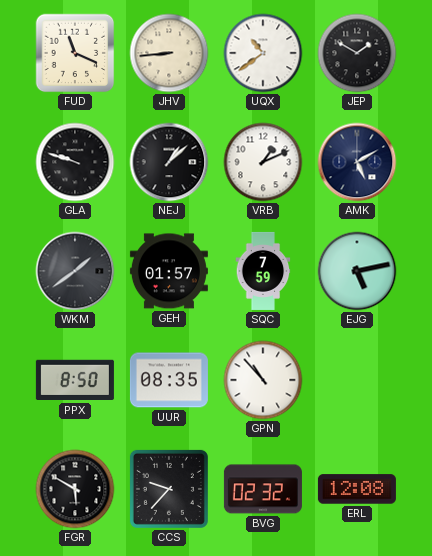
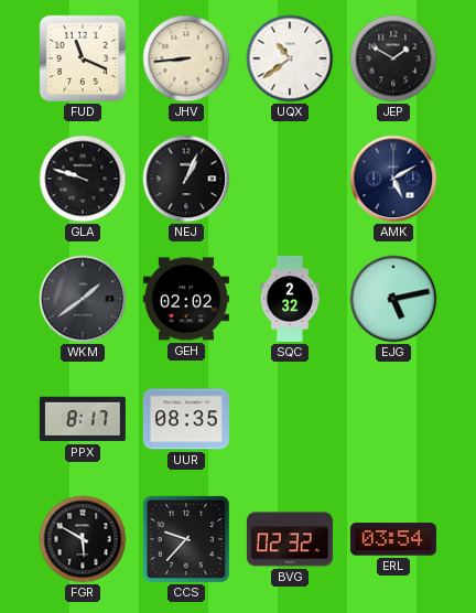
NEJ: 1:08 -> 1:04
VRB: 1:11 -> none
GEH: 01:57 -> 02:02
SQC: 7:59 -> 2:32
PPX: 8:50 -> 8:17
GPN: 10:53 -> none
ERL: 12:08 -> 03:54
